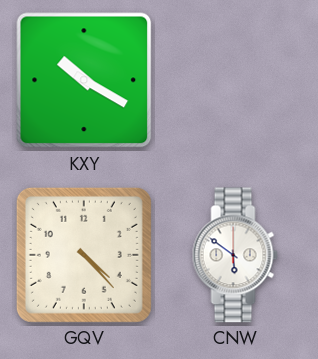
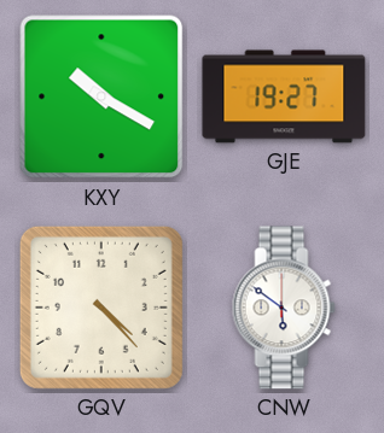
GJE: none -> 19:27
